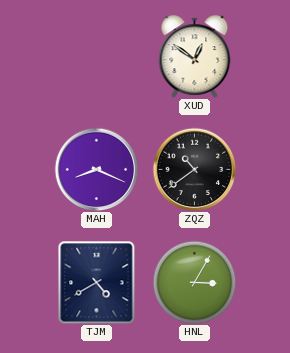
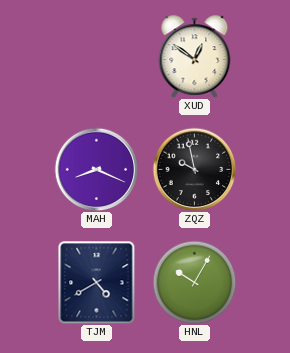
ZQZ: 10:39 -> 9:58
HNL: 3:05 -> 10:05
